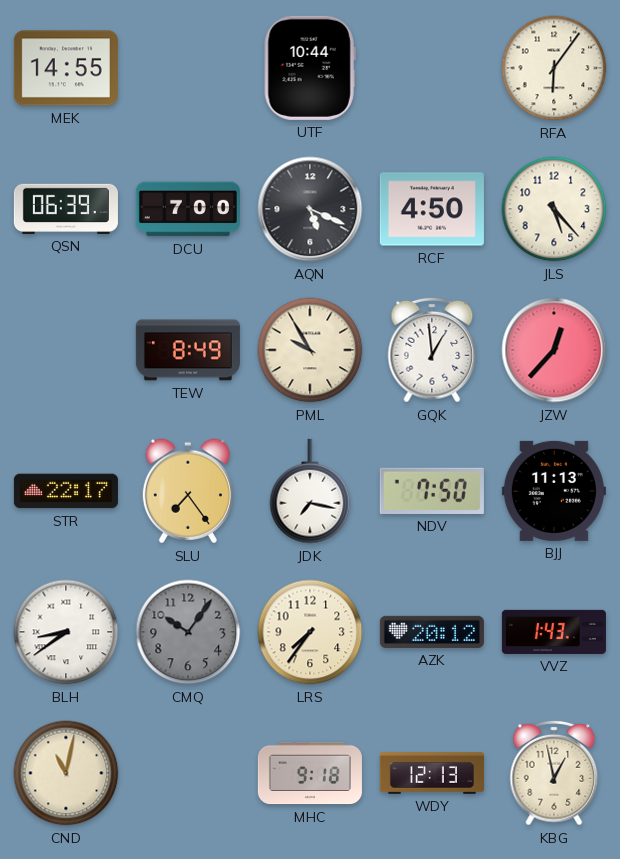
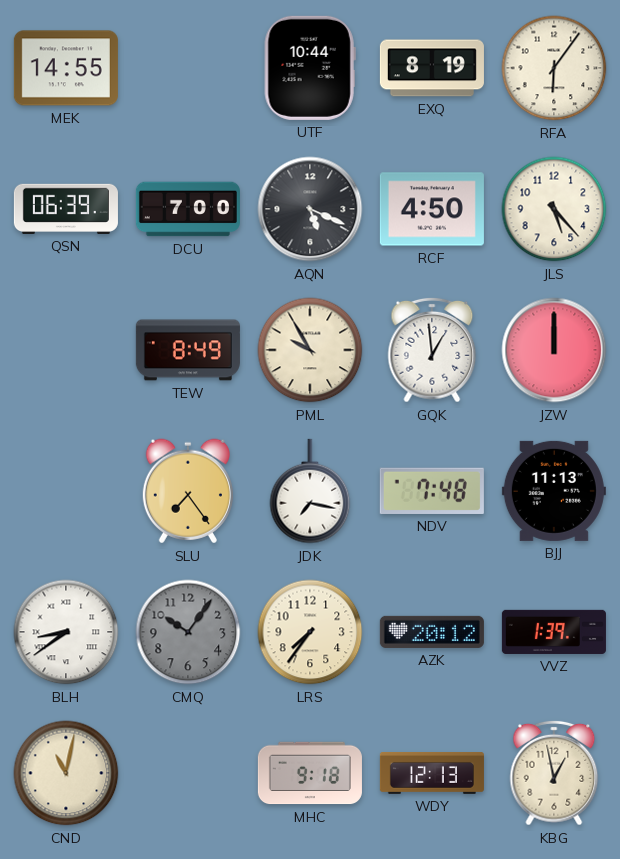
EXQ: none -> 8:19
JZW: 12:37 -> 12:00
STR: 22:17 -> none
NDV: 7:50 -> 7:48
VVZ: 1:43 -> 1:39
